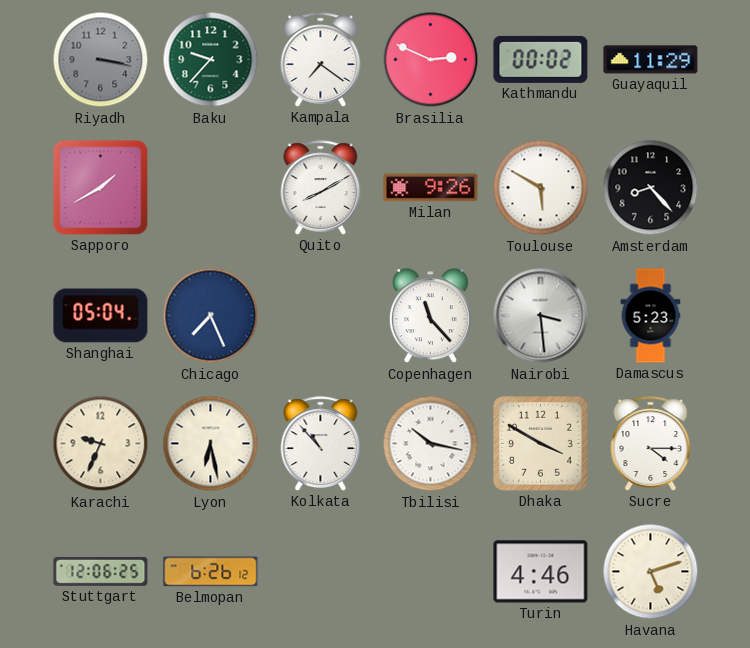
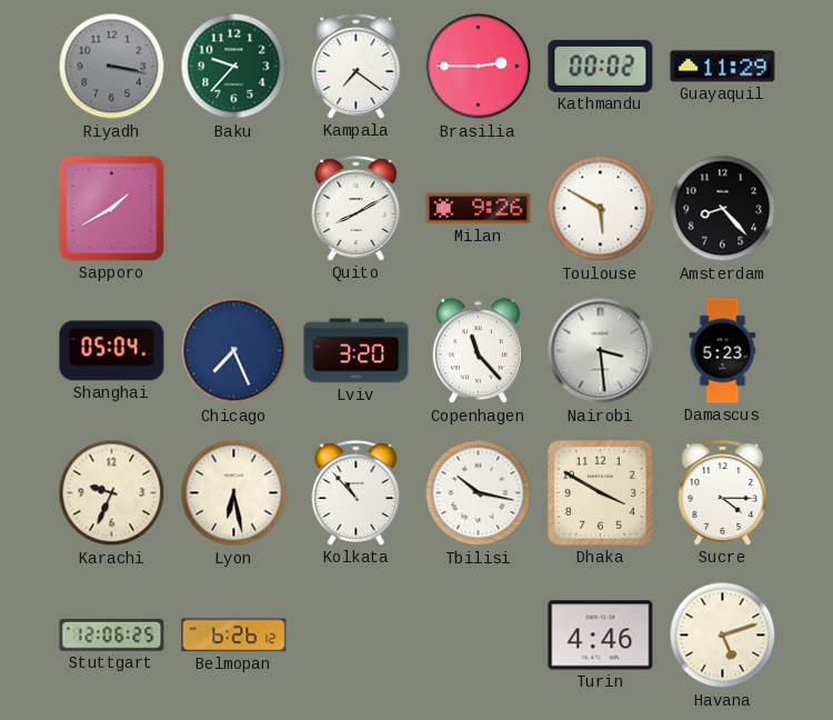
Brasilia: 2:49 -> 2:45
Lviv: none -> 3:20
